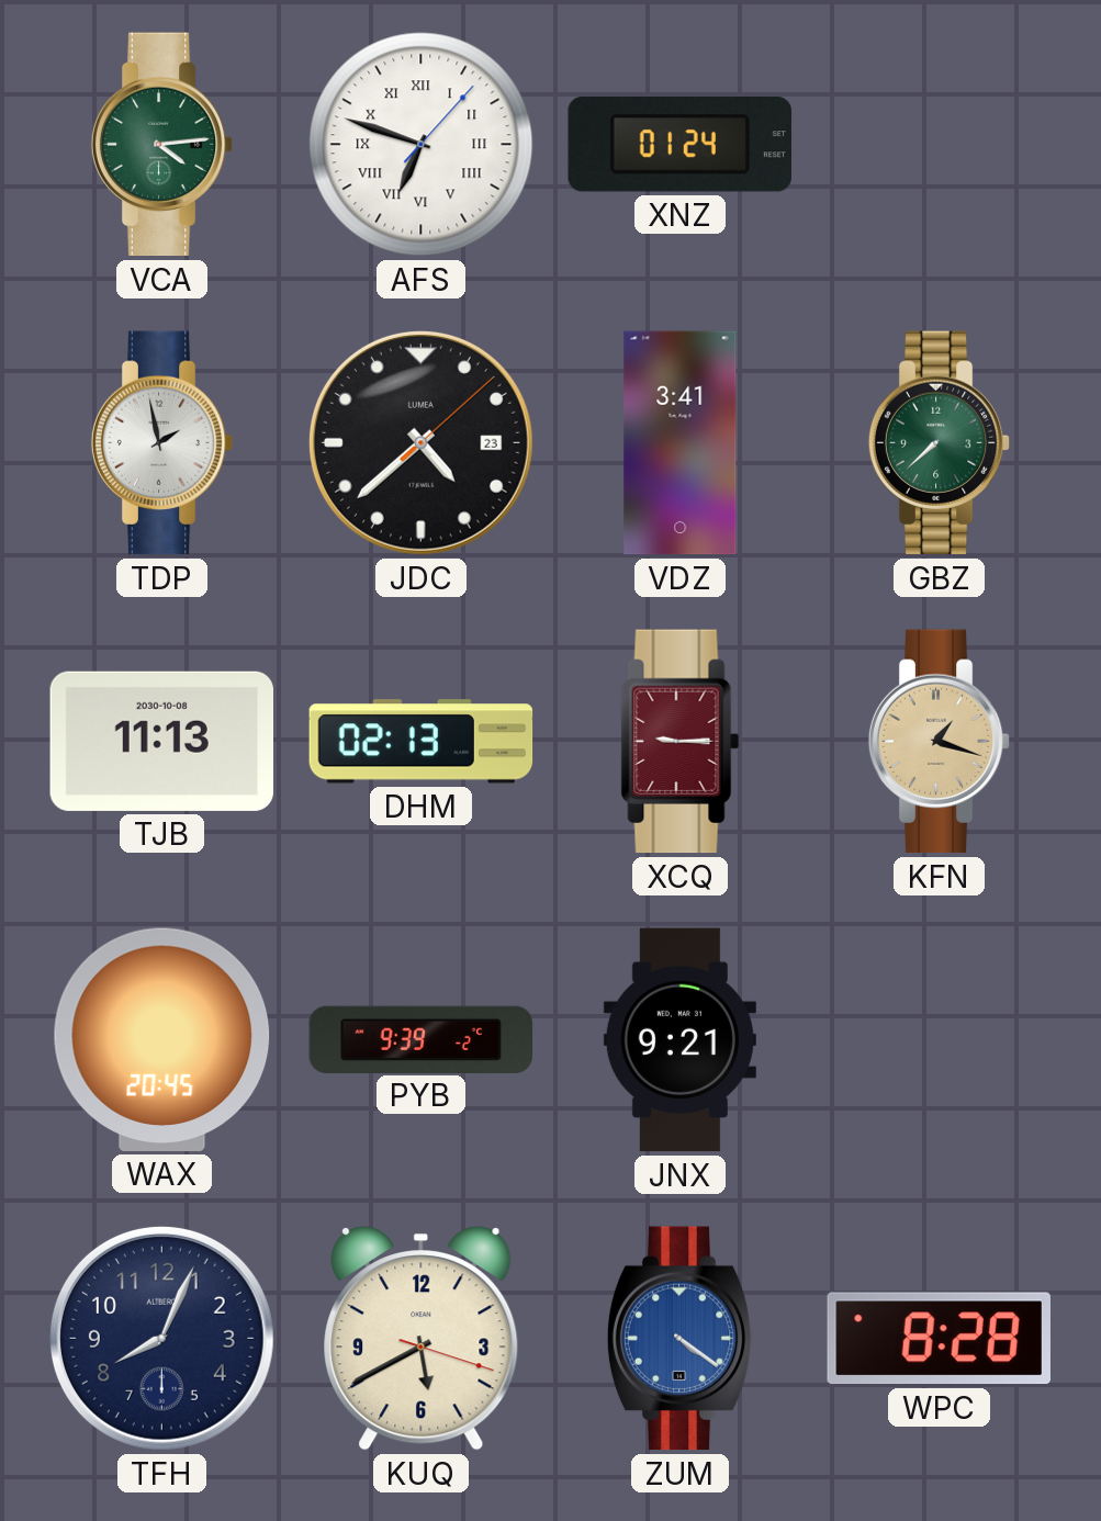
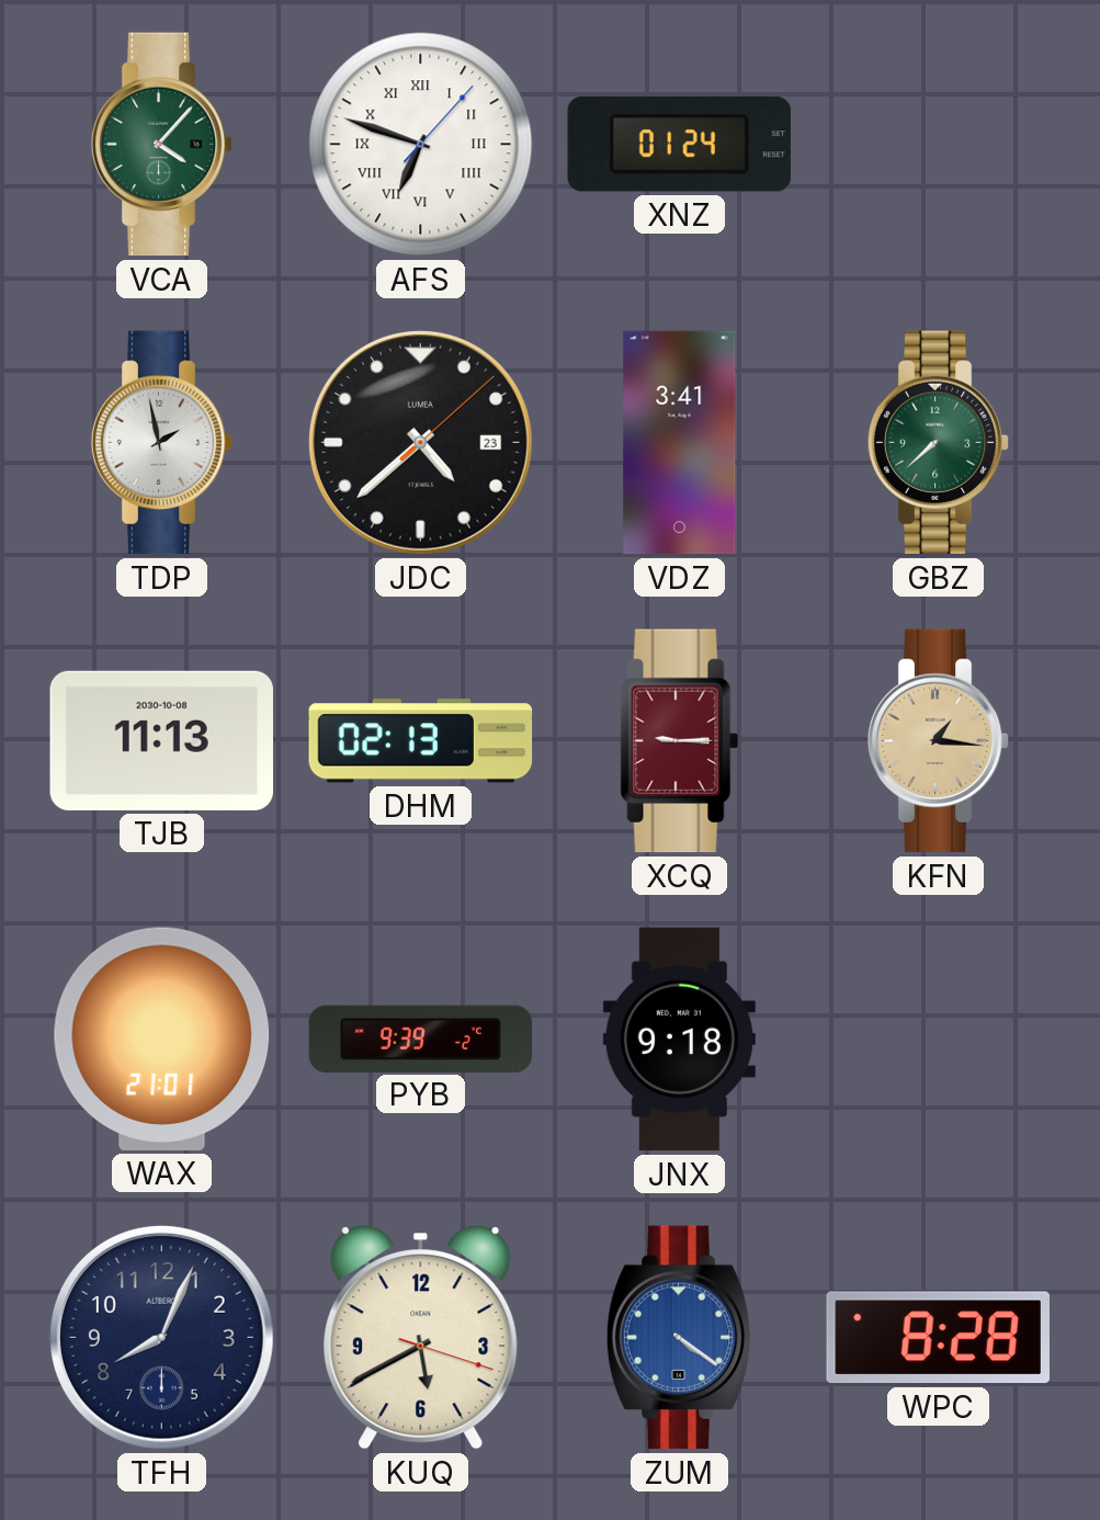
VCA: 4:14 -> 4:07
KFN: 1:18 -> 1:16
WAX: 20:45 -> 21:01
JNX: 9:21 -> 9:18
